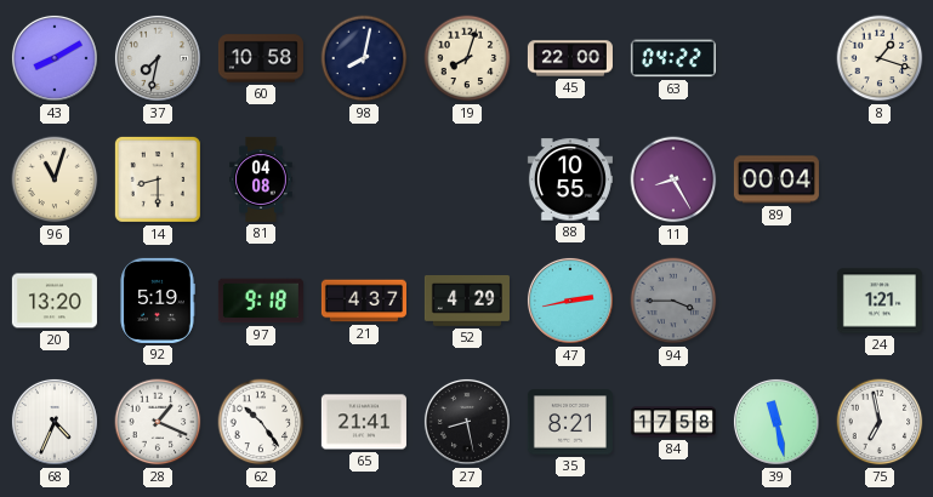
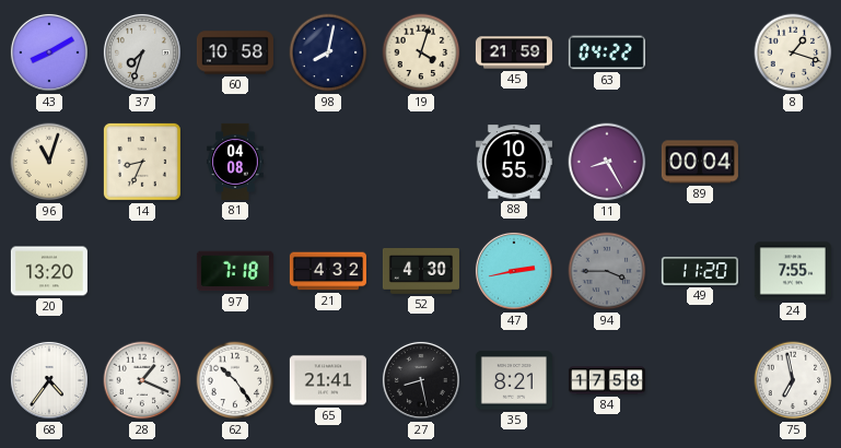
37: 7:32 -> 7:33
19: 8:03 -> 4:03
45: 22:00 -> 21:59
14: 8:30 -> 8:34
92: 5:19 -> none
97: 9:18 -> 7:18
21: 4:37 -> 4:32
52: 4:29 -> 4:30
49: none -> 11:20
24: 1:21 -> 7:55
68: 4:34 -> 4:36
39: 11:28 -> none
